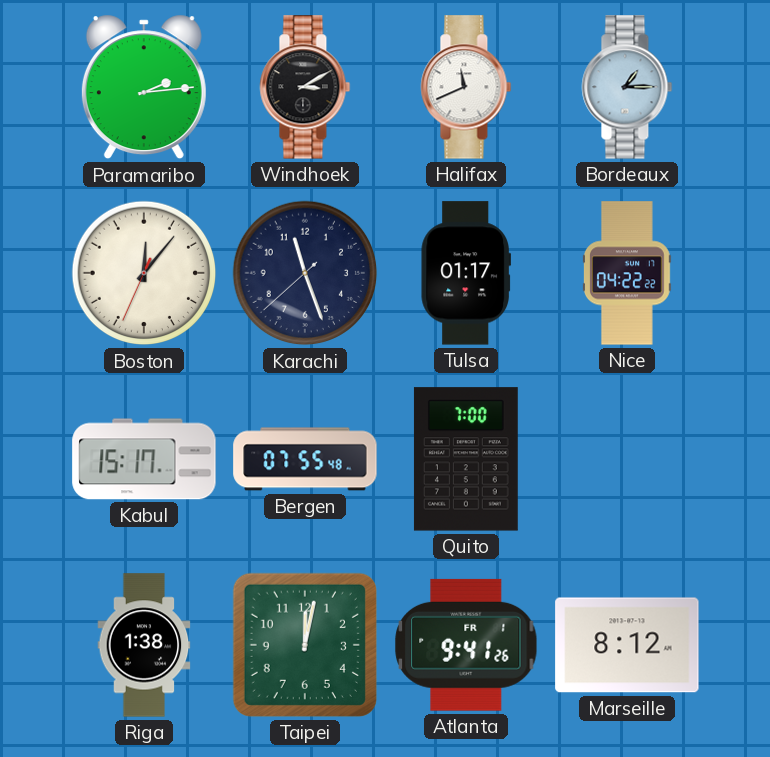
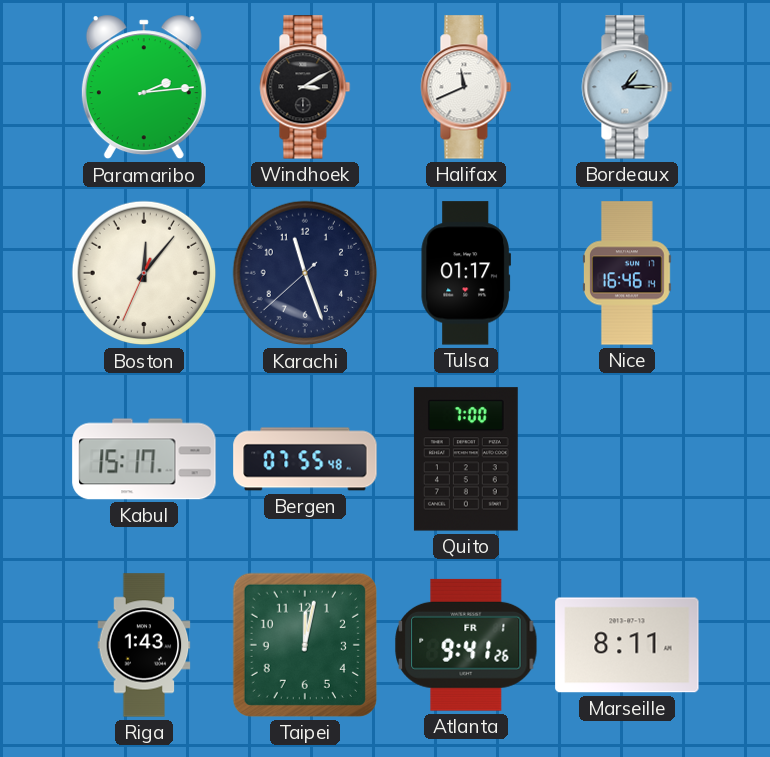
Nice: 04:22 -> 16:46
Riga: 1:38 -> 1:43
Marseille: 8:12 -> 8:11
